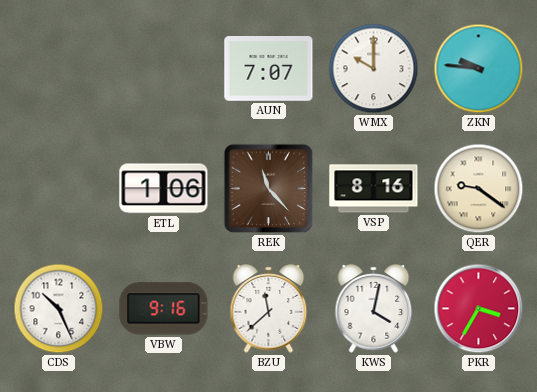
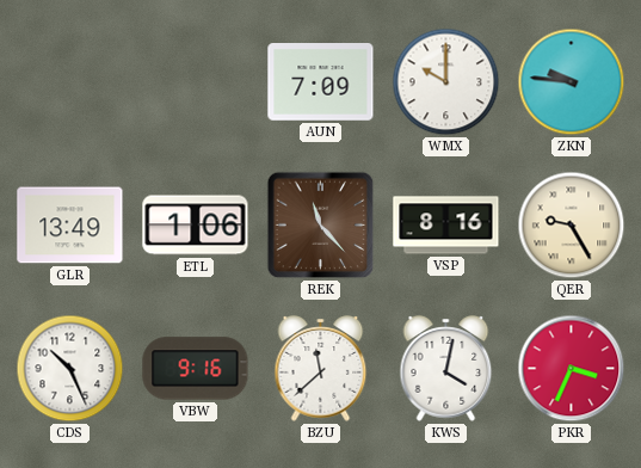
AUN: 7:07 -> 7:09
GLR: none -> 13:49
QER: 9:21 -> 9:25
PKR: 3:35 -> 3:34
